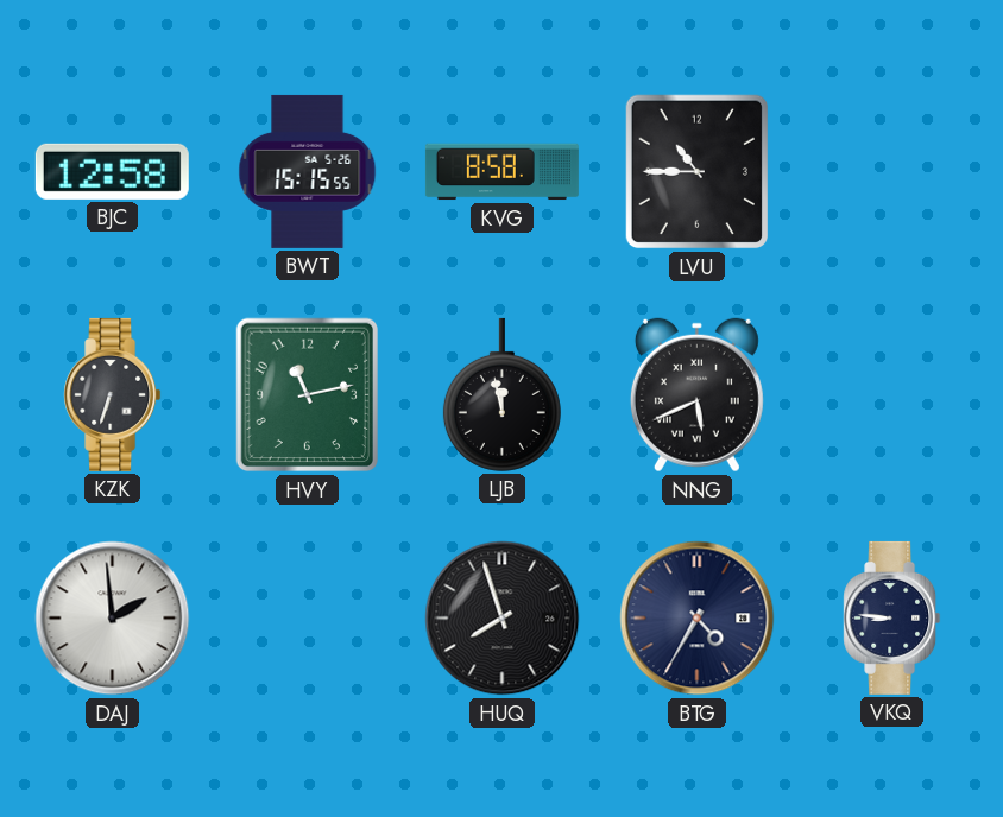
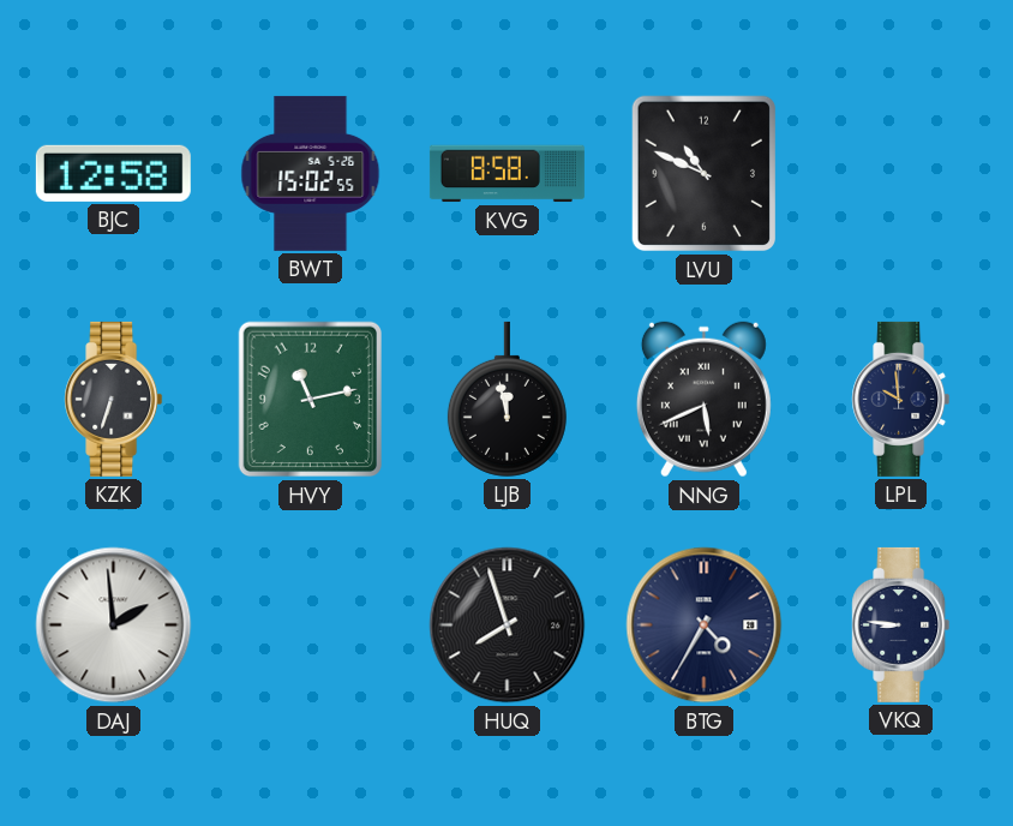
BWT: 15:15 -> 15:02
LVU: 10:45 -> 10:49
LPL: none -> 9:59
